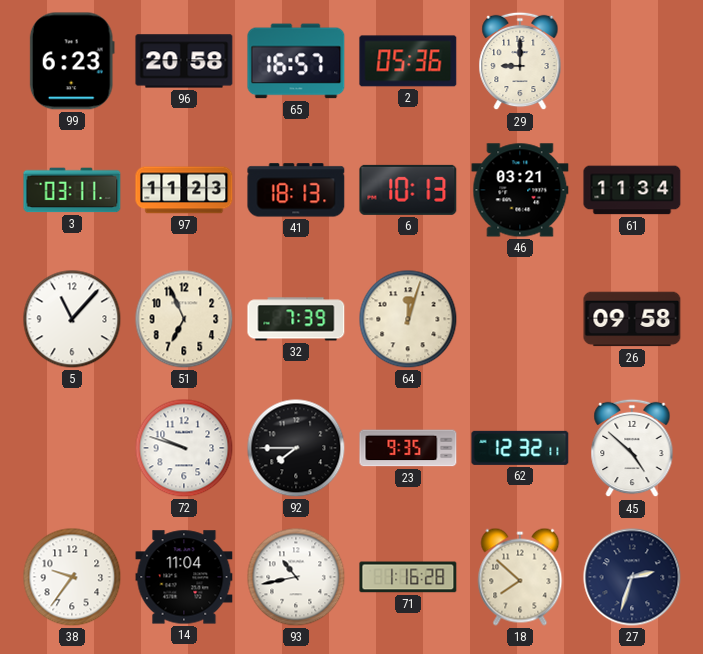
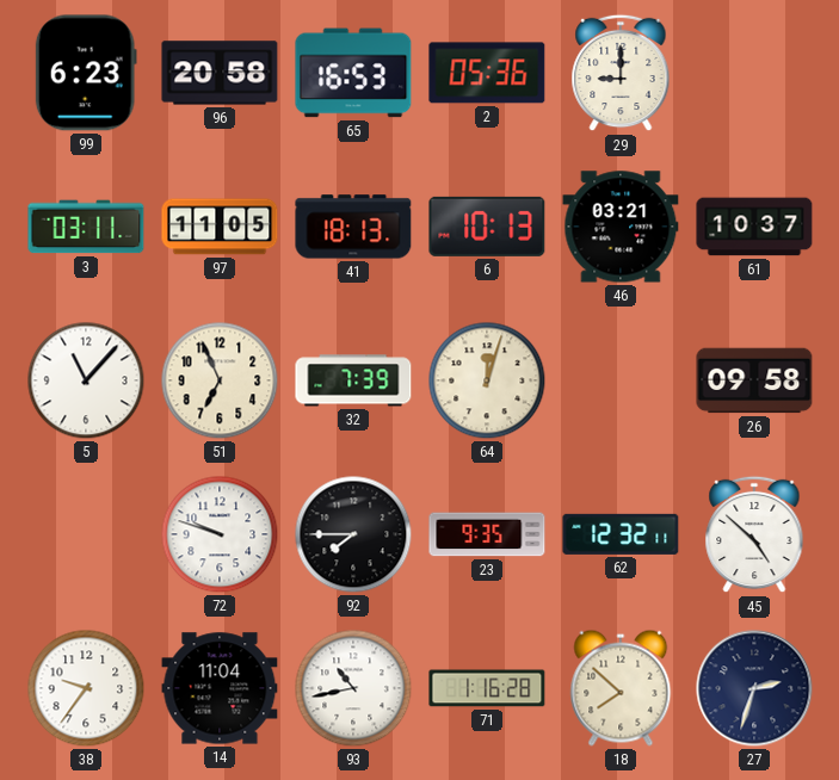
65: 16:57 -> 16:53
97: 11:23 -> 11:05
61: 11:34 -> 10:37
